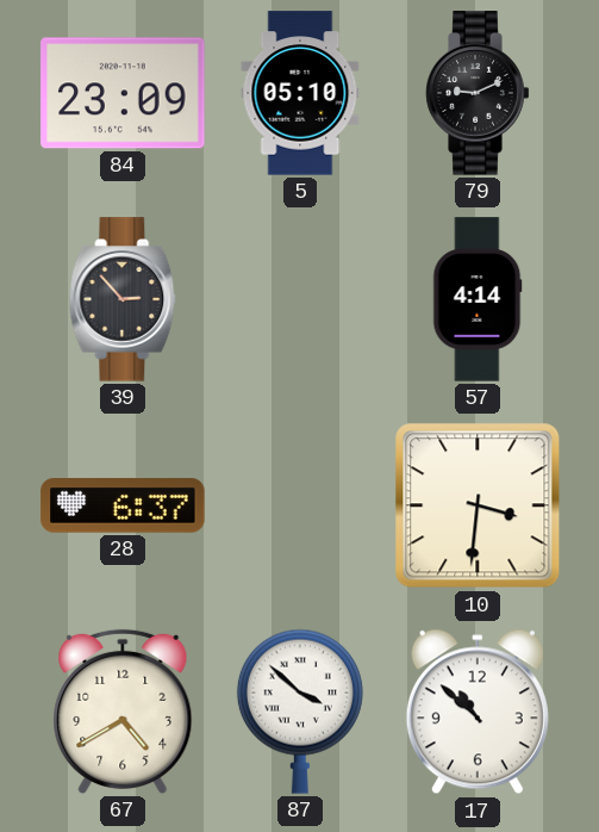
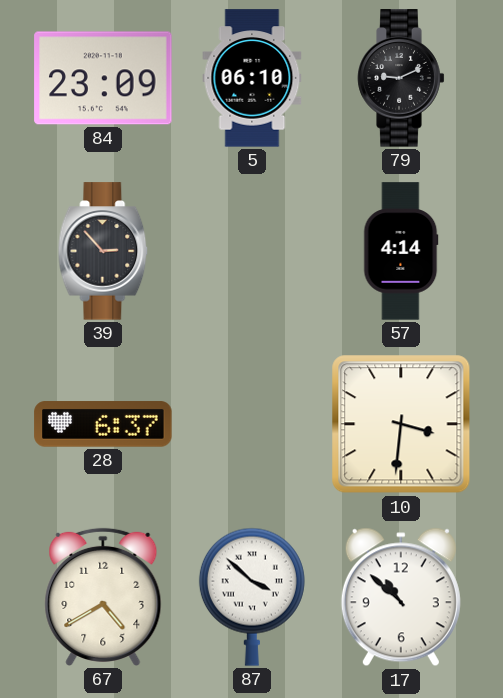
5: 05:10 -> 06:10
